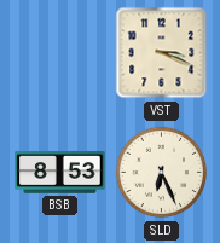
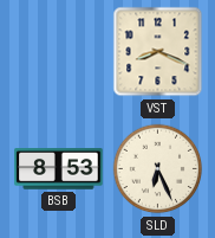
VST: 3:19 -> 8:19
